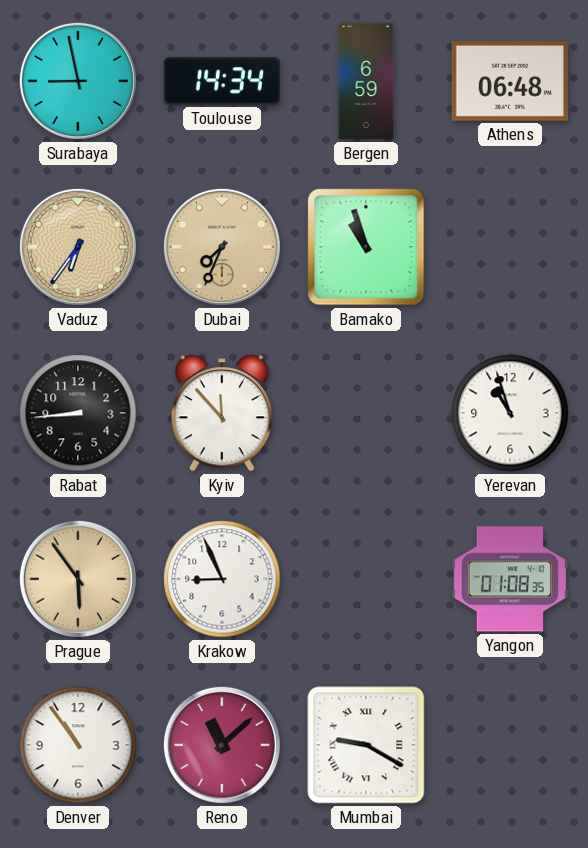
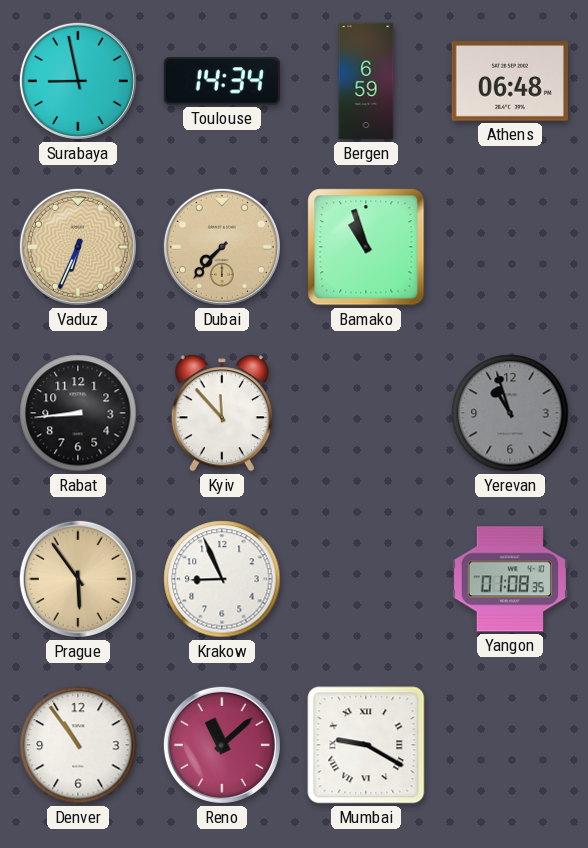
Vaduz: 6:36 -> 6:34
Dubai: 7:34 -> 7:37
Yerevan dial: white -> grey
